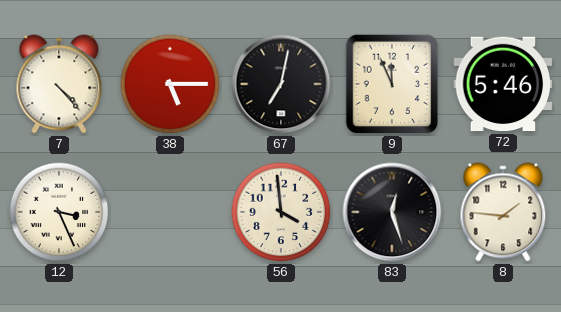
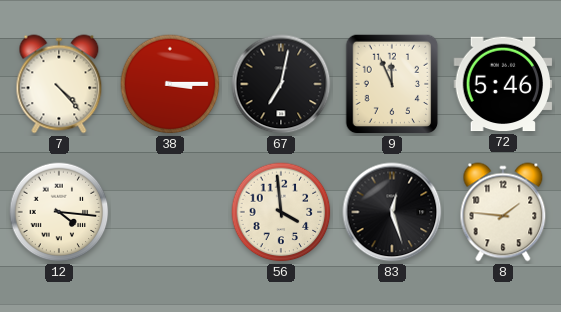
38: 5:15 -> 3:15
12: 3:26 -> 4:16
